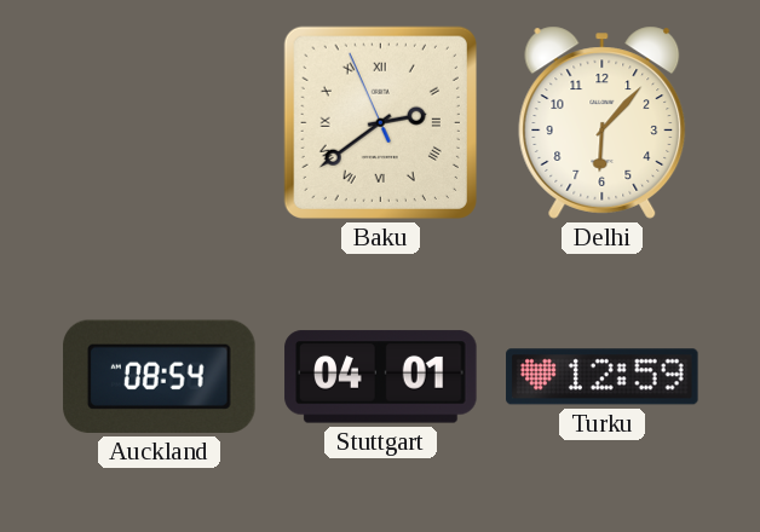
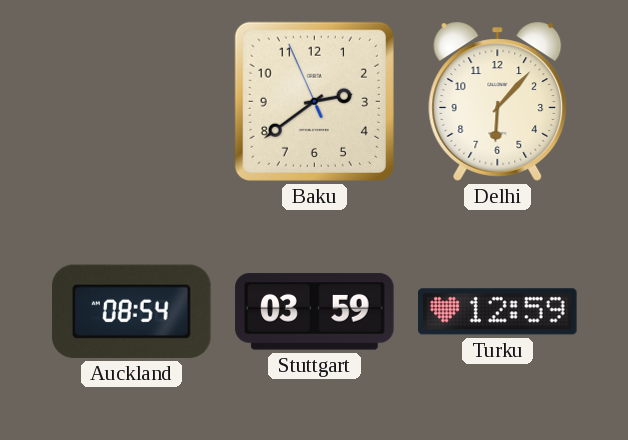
Baku numerals: Roman -> Arabic
Stuttgart: 04:01 -> 03:59
